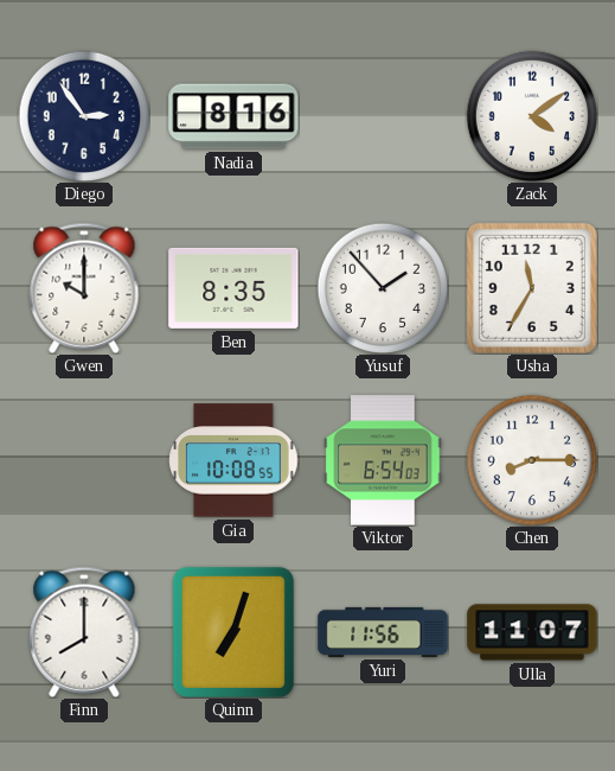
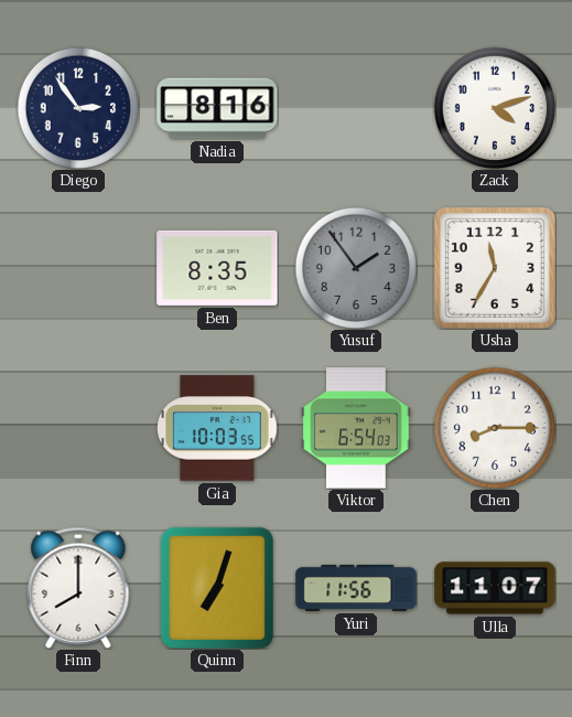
Zack: 4:09 -> 4:12
Gwen: 10:00 -> none
Yusuf: 1:53 -> 1:54
Yusuf dial: white -> grey
Gia: 10:08 -> 10:03
